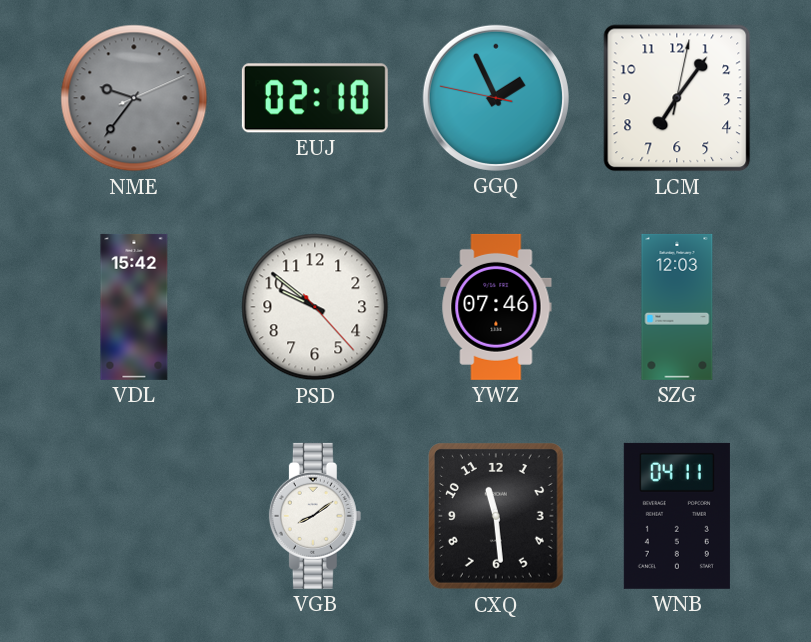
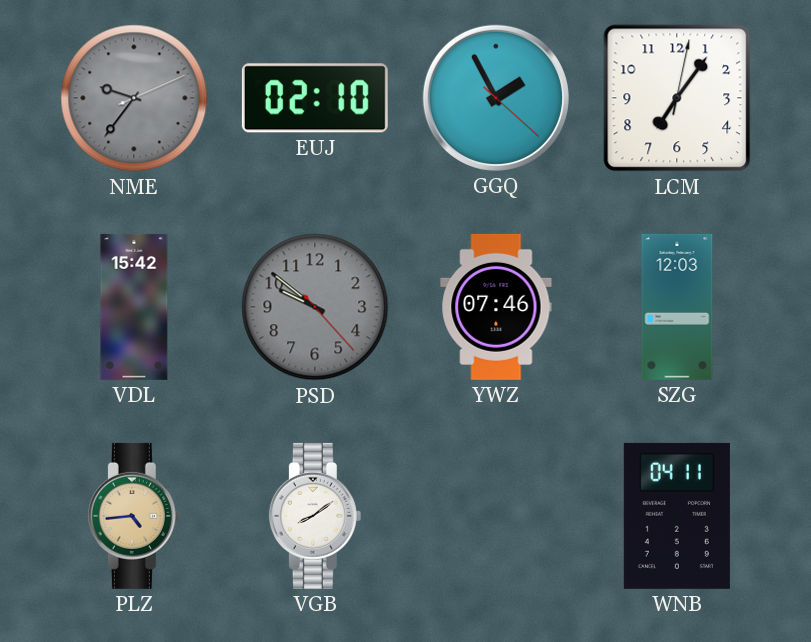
GGQ: 1:55:47 -> 1:55:22
PSD dial: white -> grey
PLZ: none -> 4:44
CXQ: 11:29 -> none
